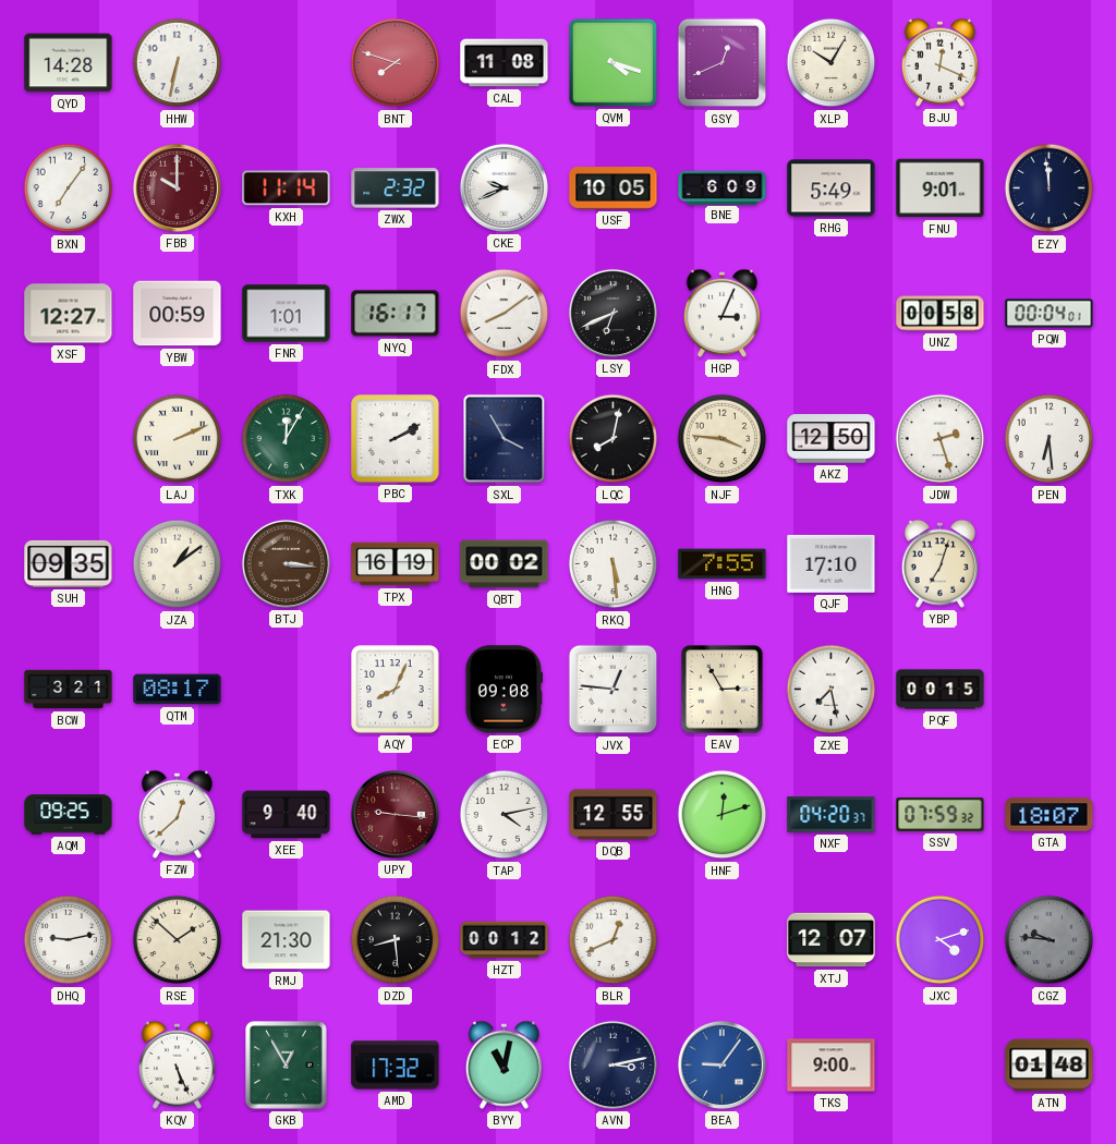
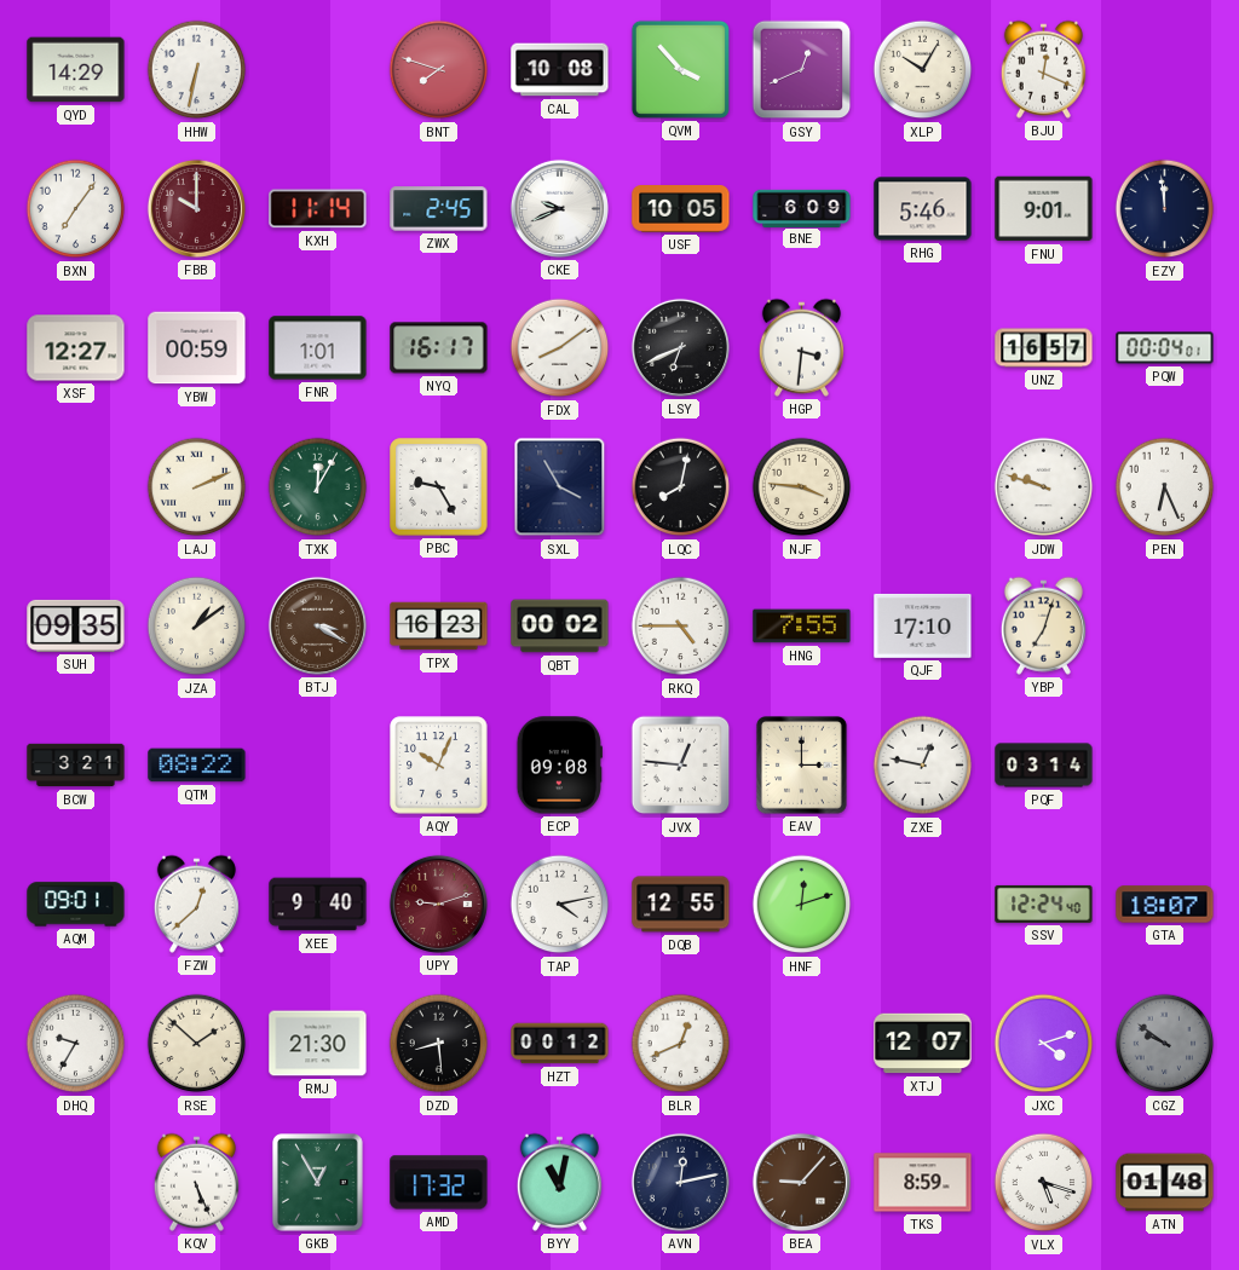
QYD: 14:28 -> 14:29
CAL: 11:08 -> 10:08
QVM: 4:18 -> 3:53
ZWX: 2:32 -> 2:45
RHG: 5:49 -> 5:46
HGP: 3:04 -> 3:31
UNZ: 00:58 -> 16:57
PBC: 2:10 -> 9:25
AKZ: 12:50 -> none
JDW: 2:27 -> 9:48
PEN: 6:29 -> 6:26
BTJ: 3:16 -> 3:20
TPX: 16:19 -> 16:23
RKQ: 5:29 -> 4:45
QTM: 08:17 -> 08:22
AQY: 8:04 -> 10:04
EAV: 2:55 -> 3:00
ZXE: 7:28 -> 12:47
PQF: 00:15 -> 03:14
AQM: 09:25 -> 09:01
UPY: 9:16 -> 9:12
NXF: 04:20 -> none
SSV: 07:59 -> 12:24
DHQ: 9:13 -> 9:35
CGZ: 9:46 -> 9:51
AVN: 3:13 -> 12:13
BEA: 9:06 -> 9:07
BEA dial: blue -> brown
TKS: 9:00 -> 8:59
VLX: none -> 5:18
